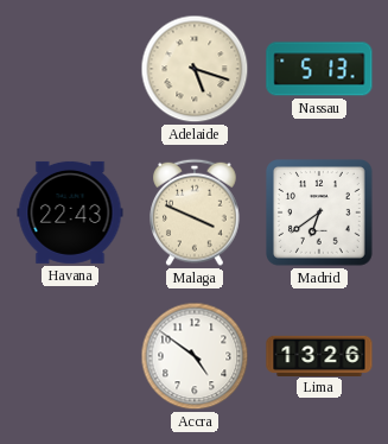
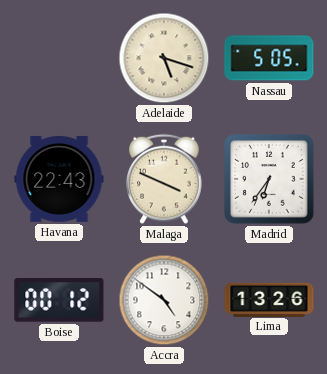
Nassau: 5:13 -> 5:05
Madrid: 6:39 -> 6:36
Boise: none -> 00:12
